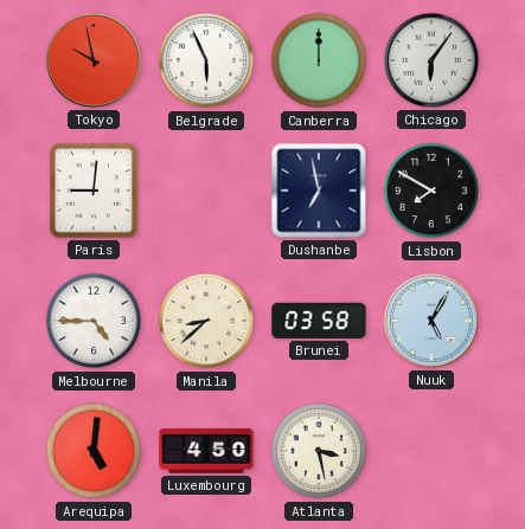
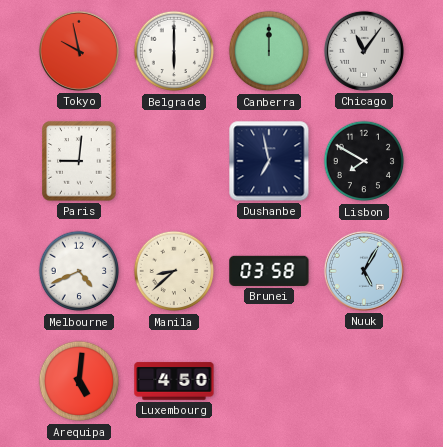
Belgrade: 5:56 -> 6:00
Chicago: 6:06 -> 11:06
Melbourne: 4:45 -> 4:41
Atlanta: 3:28 -> none
